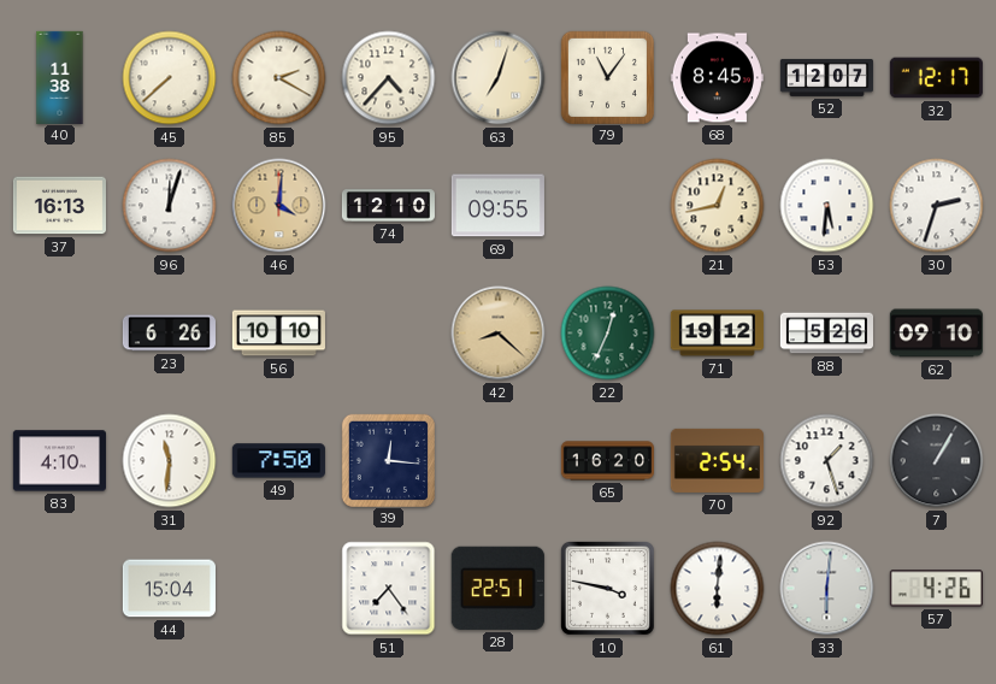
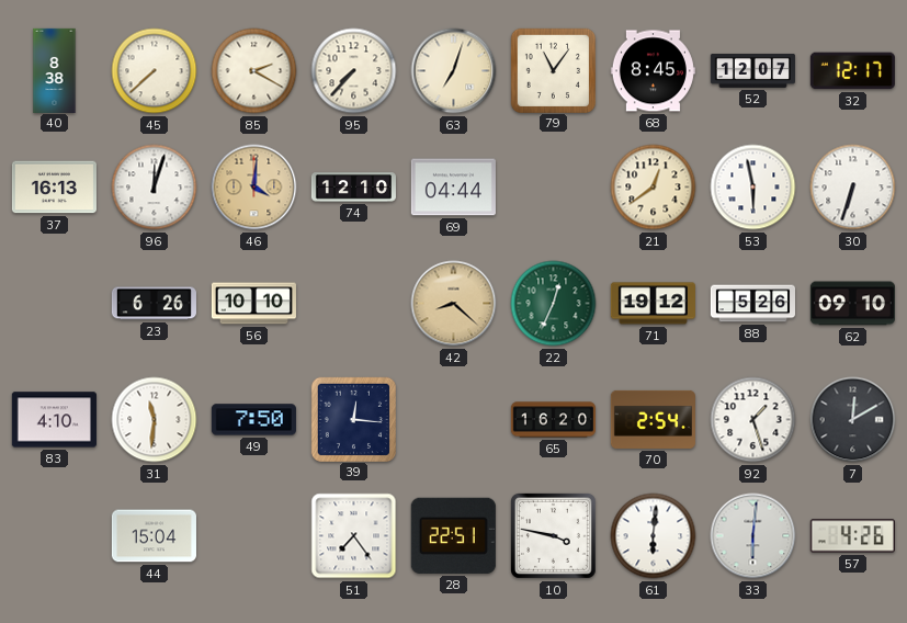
40: 11:38 -> 8:38
95: 4:37 -> 7:37
69: 09:55 -> 04:44
21: 12:43 -> 12:39
53: 5:31 -> 5:58
30: 2:33 -> 6:33
7: 1:05 -> 12:10
